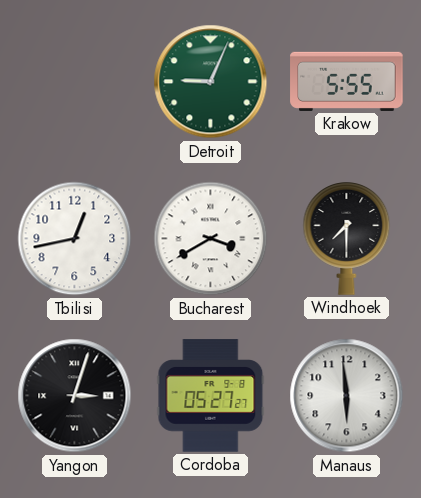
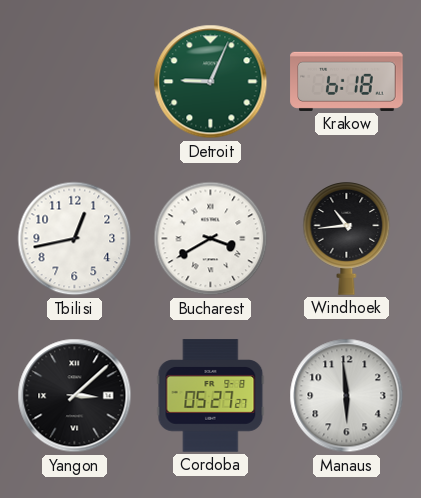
Krakow: 5:55 -> 6:18
Windhoek: 7:30 -> 10:44
Yangon: 3:03 -> 3:08
